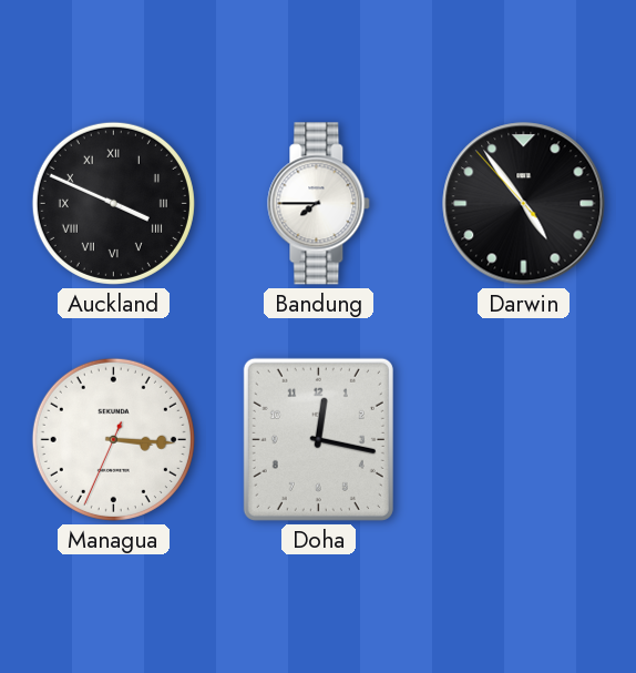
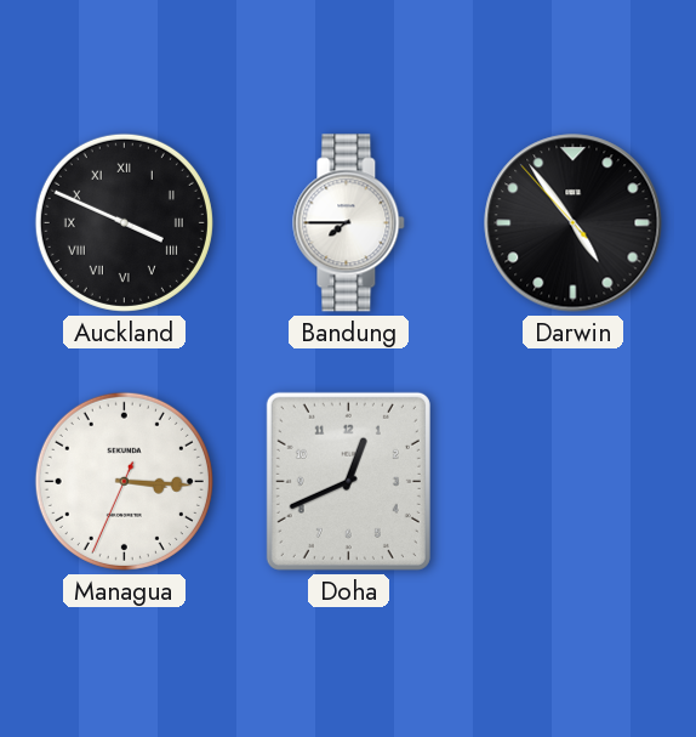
Doha: 12:17 -> 12:41
